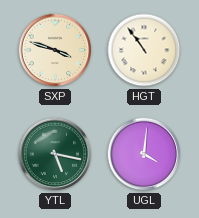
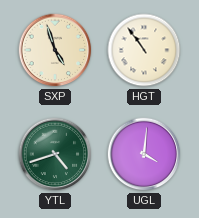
SXP: 3:48 -> 4:57
YTL: 5:17 -> 4:42
